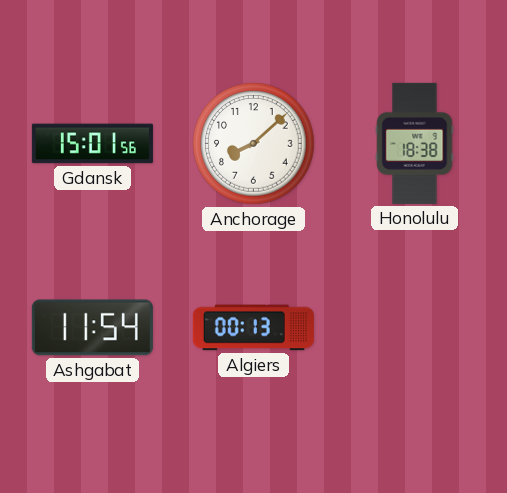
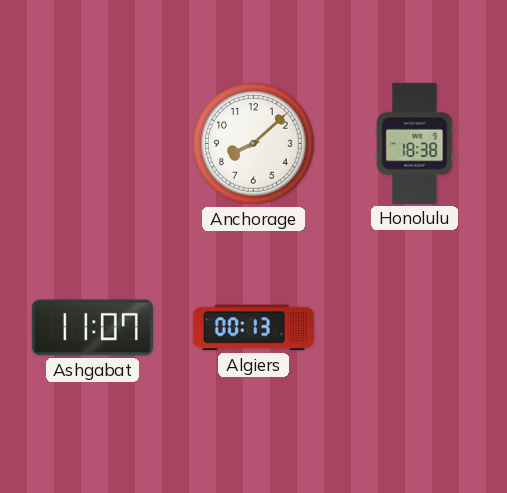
Gdansk: 15:01 -> none
Ashgabat: 11:54 -> 11:07
